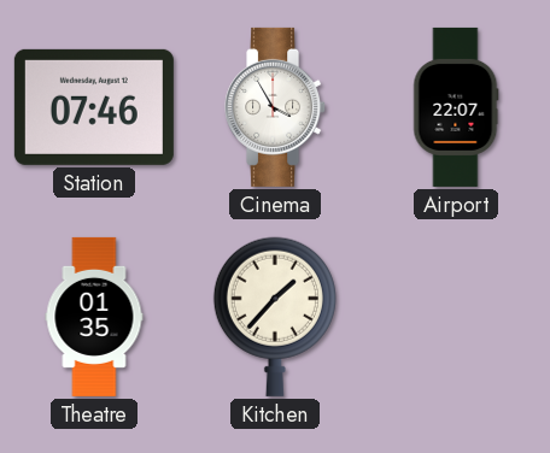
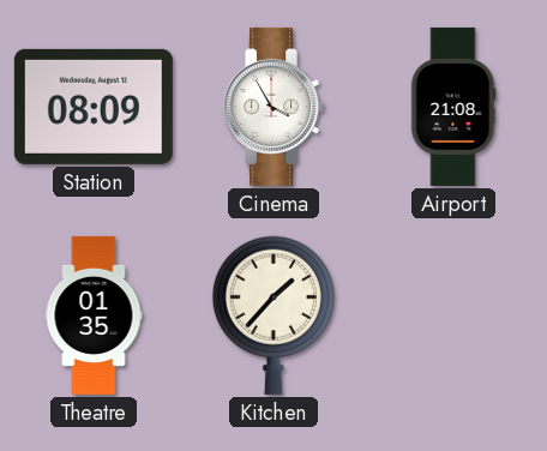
Station: 07:46 -> 08:09
Airport: 22:07 -> 21:08
